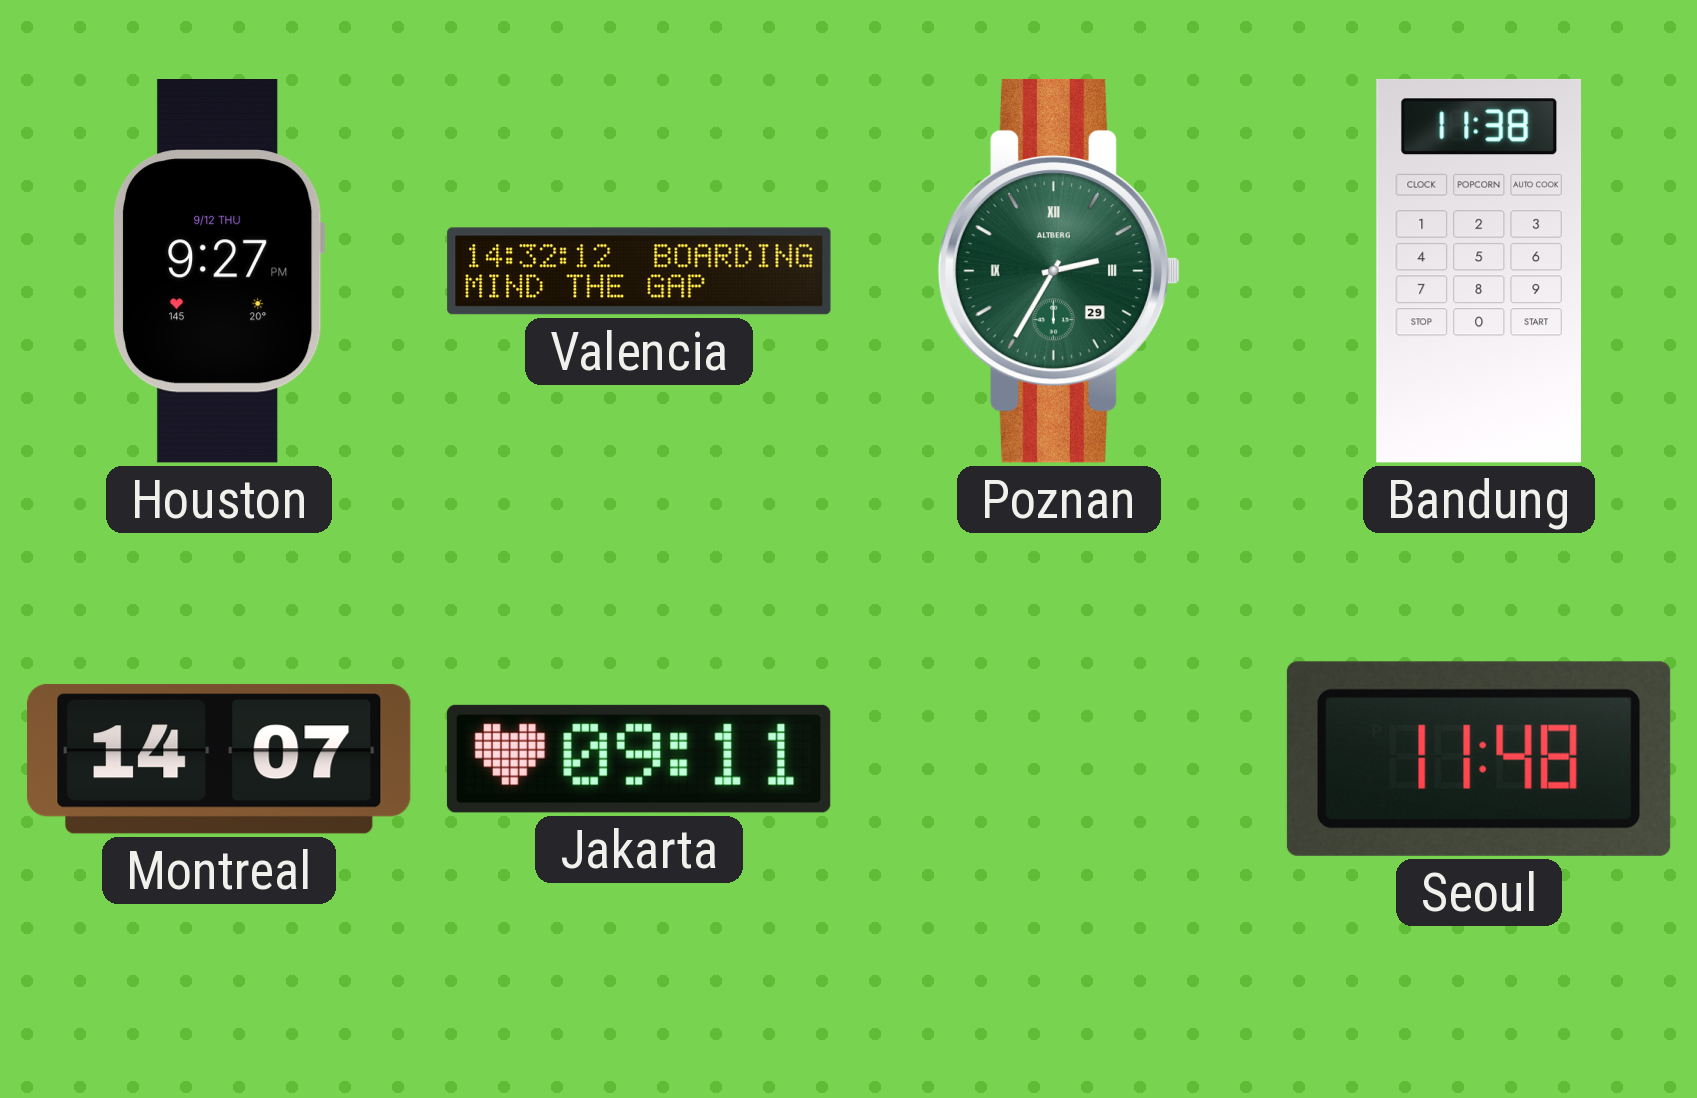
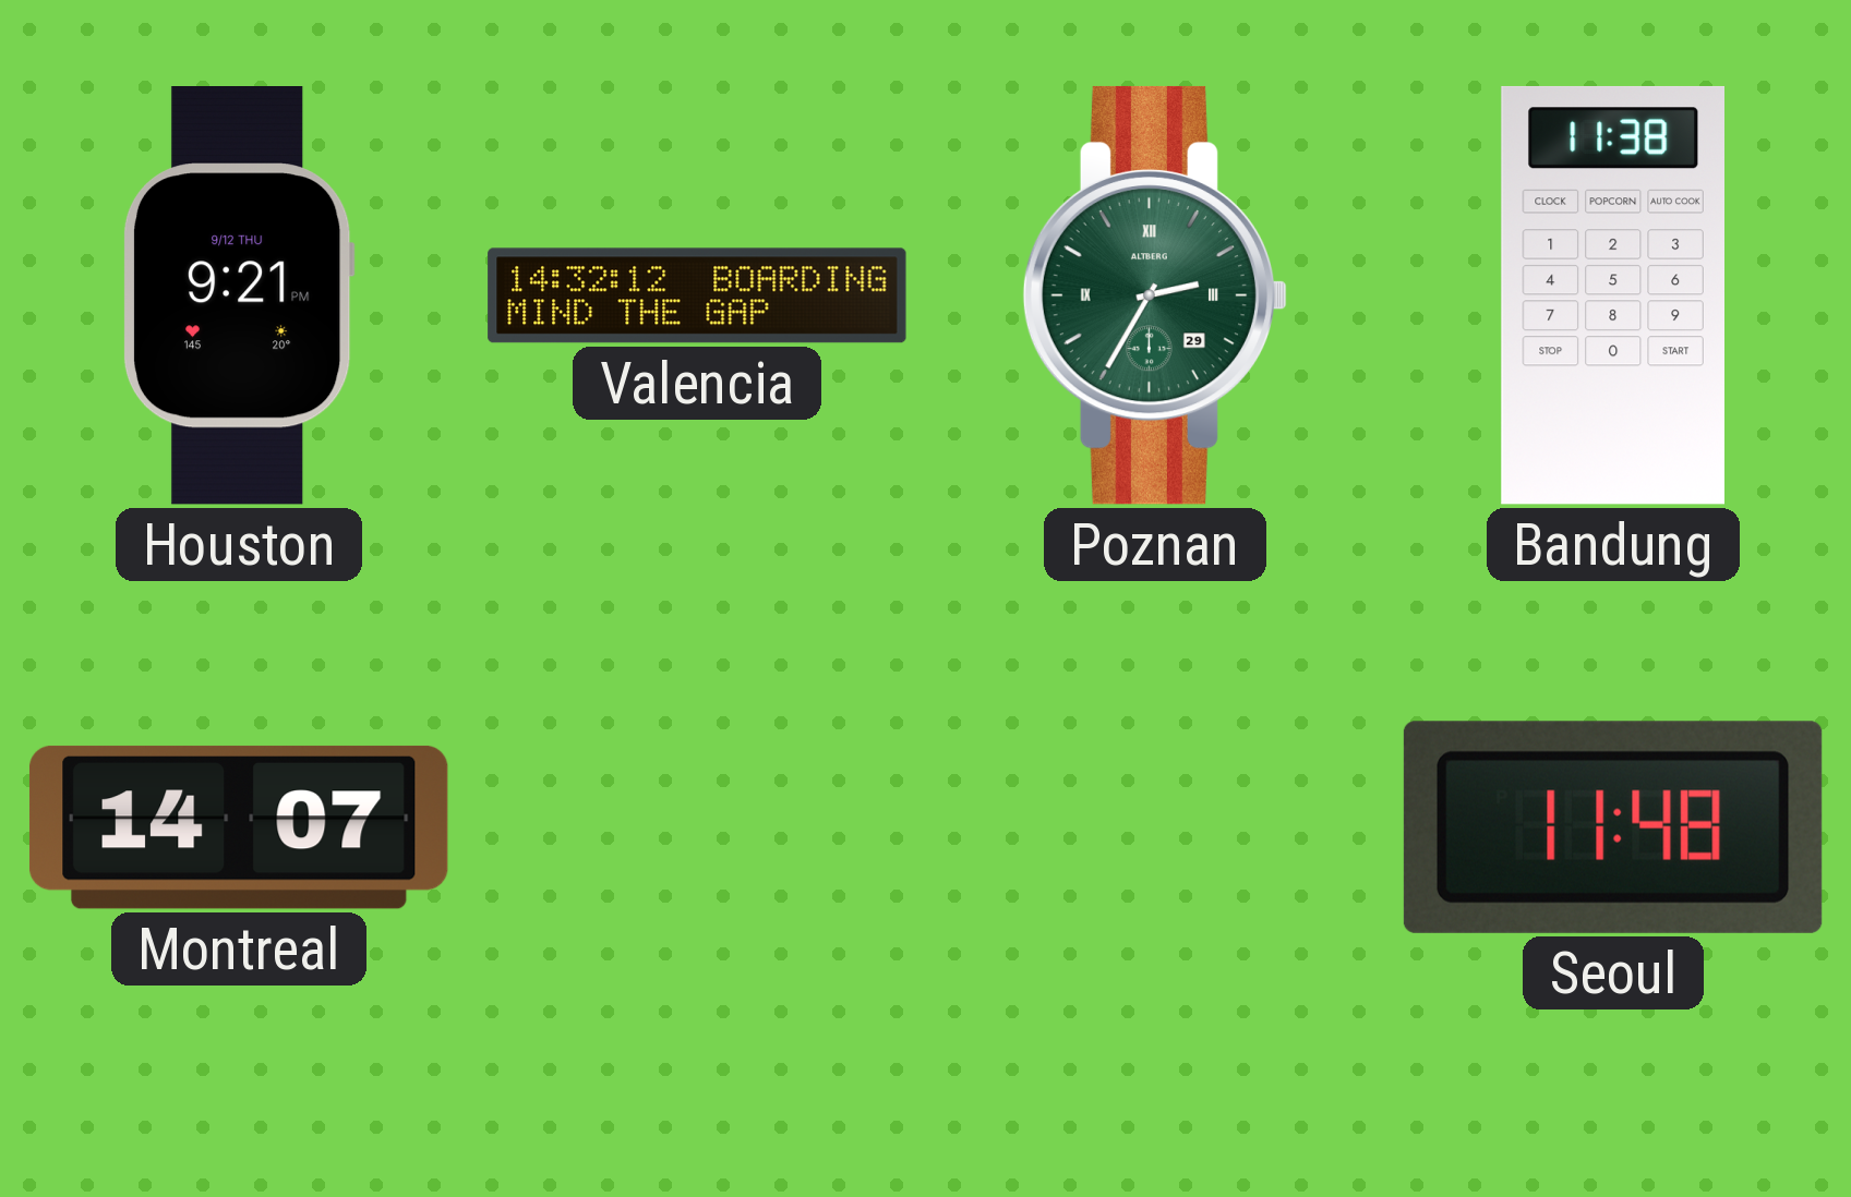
Houston: 9:27 -> 9:21
Jakarta: 09:11 -> none
